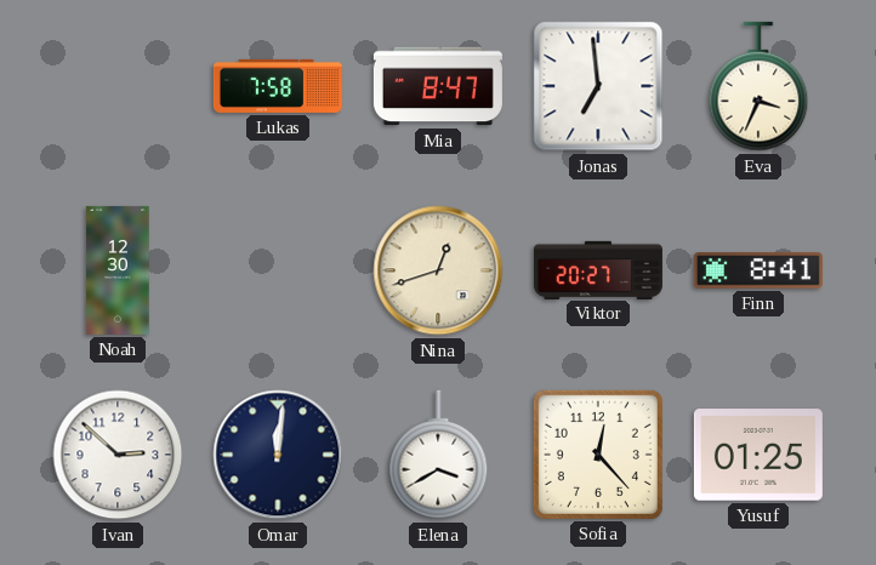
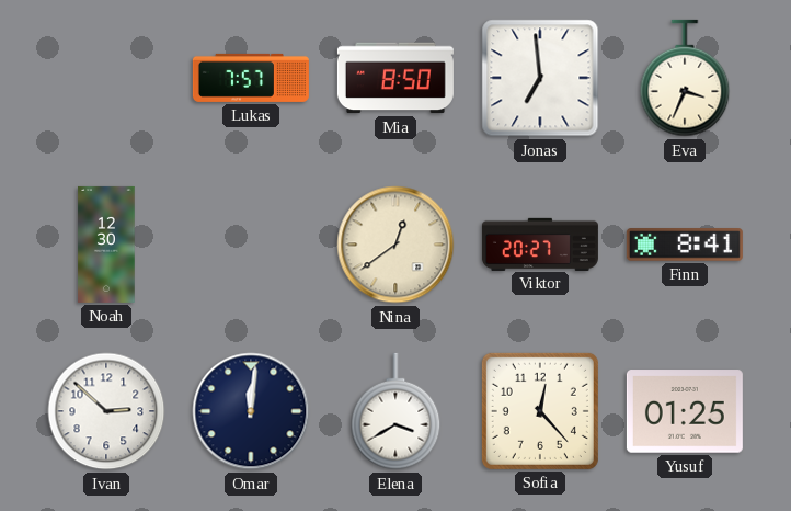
Lukas: 7:58 -> 7:57
Mia: 8:47 -> 8:50
Nina: 12:42 -> 12:39
